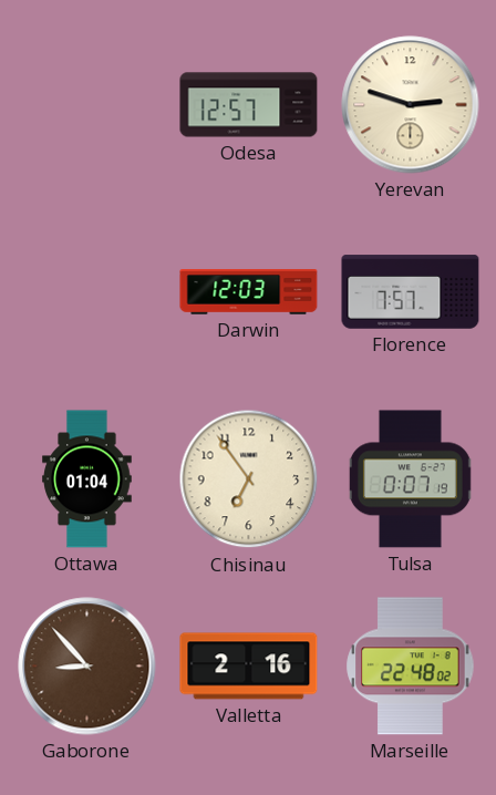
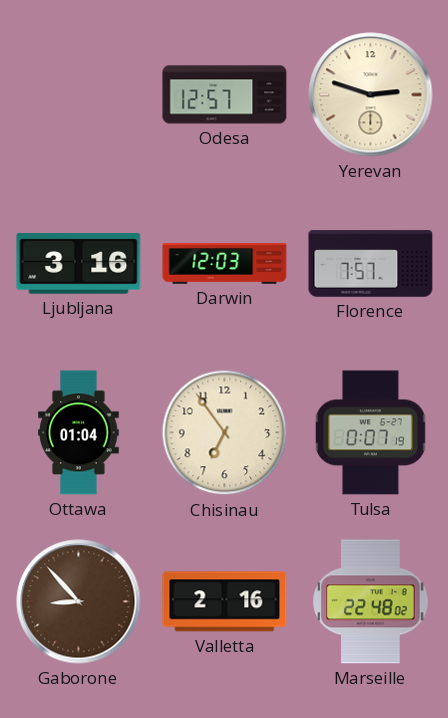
Ljubljana: none -> 3:16
